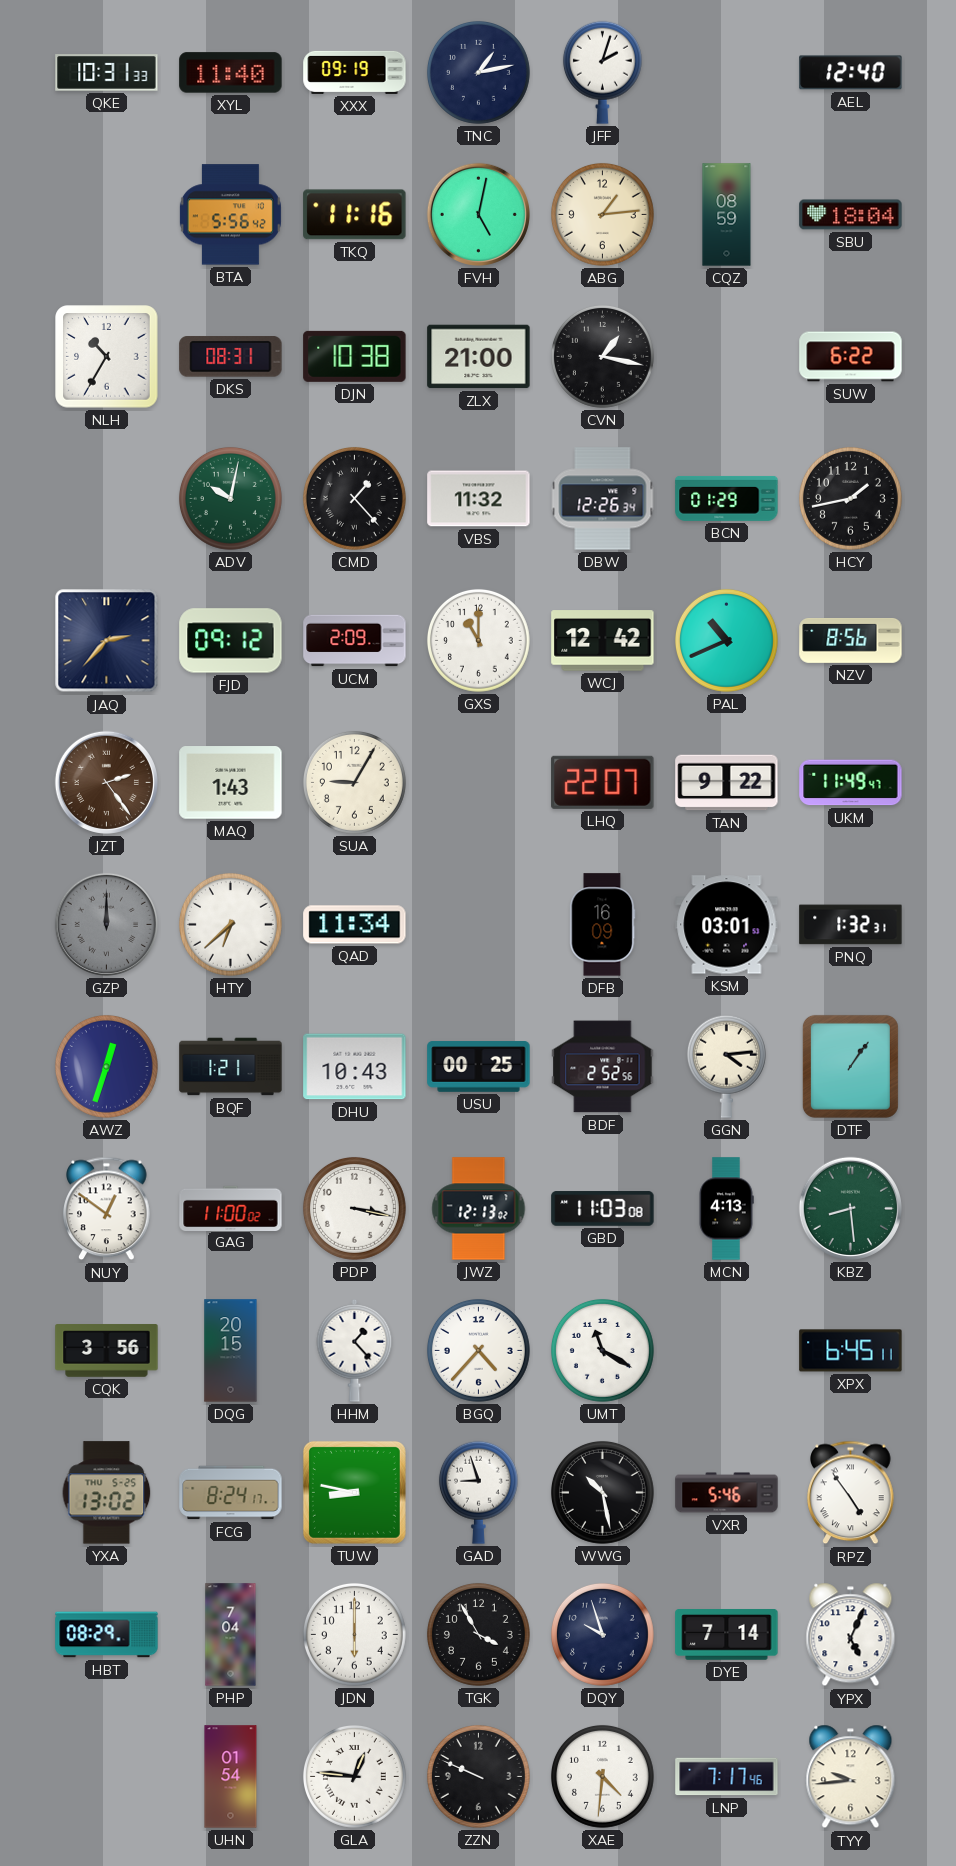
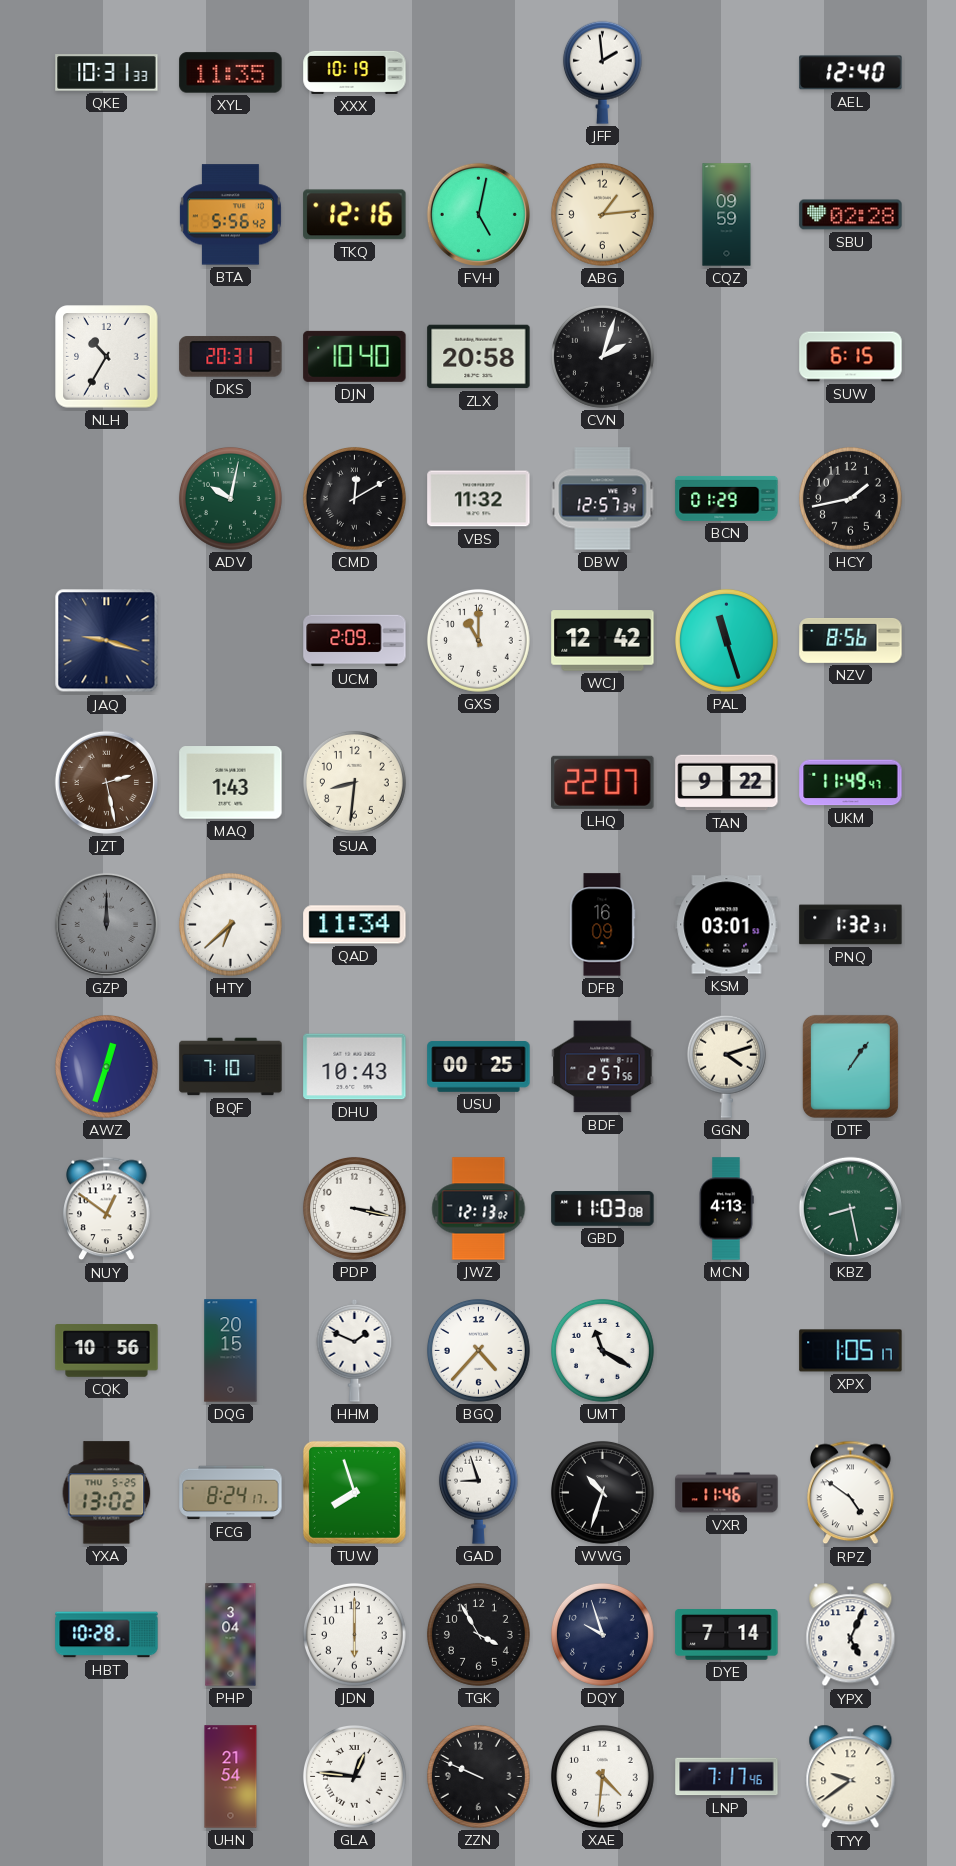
XYL: 11:40 -> 11:35
XXX: 09:19 -> 10:19
TNC: 1:13 -> none
JFF: 2:03 -> 1:59
TKQ: 11:16 -> 12:16
CQZ: 08:59 -> 09:59
SBU: 18:04 -> 02:28
DKS: 08:31 -> 20:31
DJN: 10:38 -> 10:40
ZLX: 21:00 -> 20:58
CVN: 1:17 -> 2:03
SUW: 6:22 -> 6:15
CMD: 1:23 -> 12:10
DBW: 12:26 -> 12:57
JAQ: 2:37 -> 9:18
FJD: 09:12 -> none
PAL: 10:41 -> 11:27
JZT: 2:24 -> 2:28
SUA: 9:05 -> 8:31
BQF: 1:21 -> 7:10
BDF: 2:52 -> 2:57
GGN: 4:14 -> 4:12
GAG: 11:00 -> none
KBZ: 8:29 -> 8:28
CQK: 3:56 -> 10:56
HHM: 1:23 -> 1:49
XPX: 6:45 -> 1:05
TUW: 8:47 -> 7:57
WWG: 10:28 -> 10:33
VXR: 5:46 -> 11:46
RPZ: 4:54 -> 4:51
HBT: 08:29 -> 10:28
PHP: 7:04 -> 3:04
UHN: 01:54 -> 21:54
TYY: 9:44 -> 9:39
